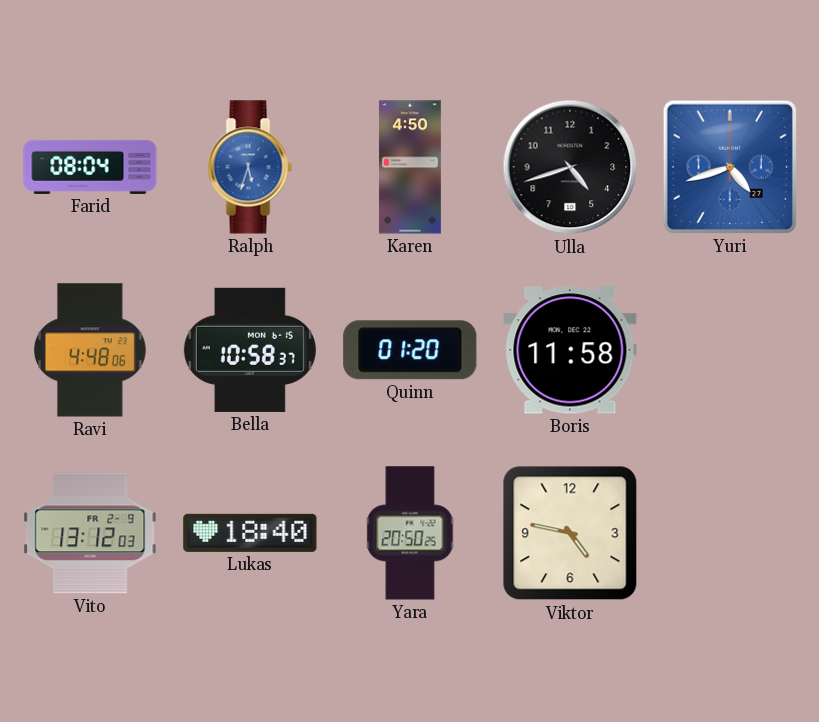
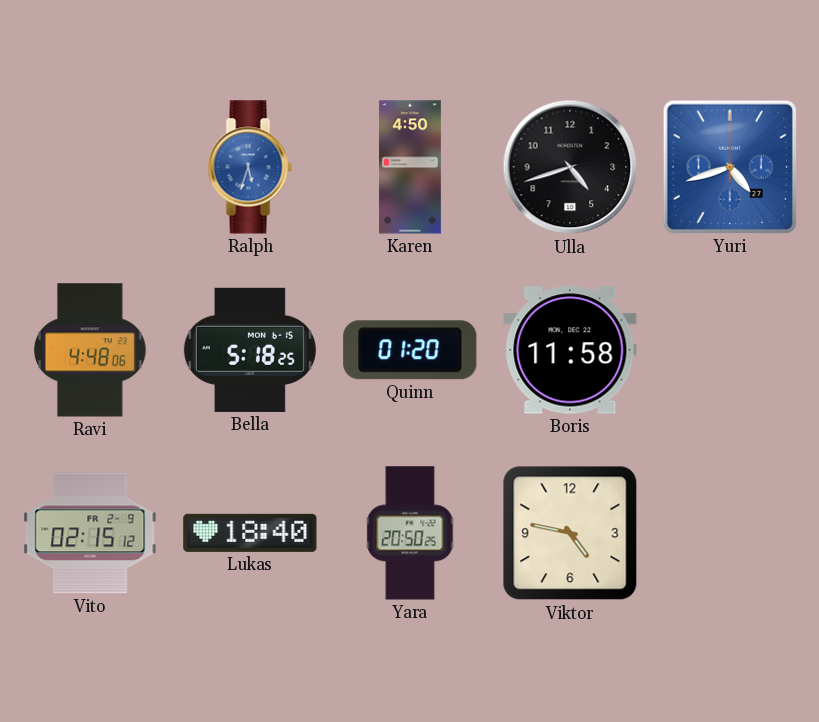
Farid: 08:04 -> none
Bella: 10:58 -> 5:18
Vito: 13:12 -> 02:15
